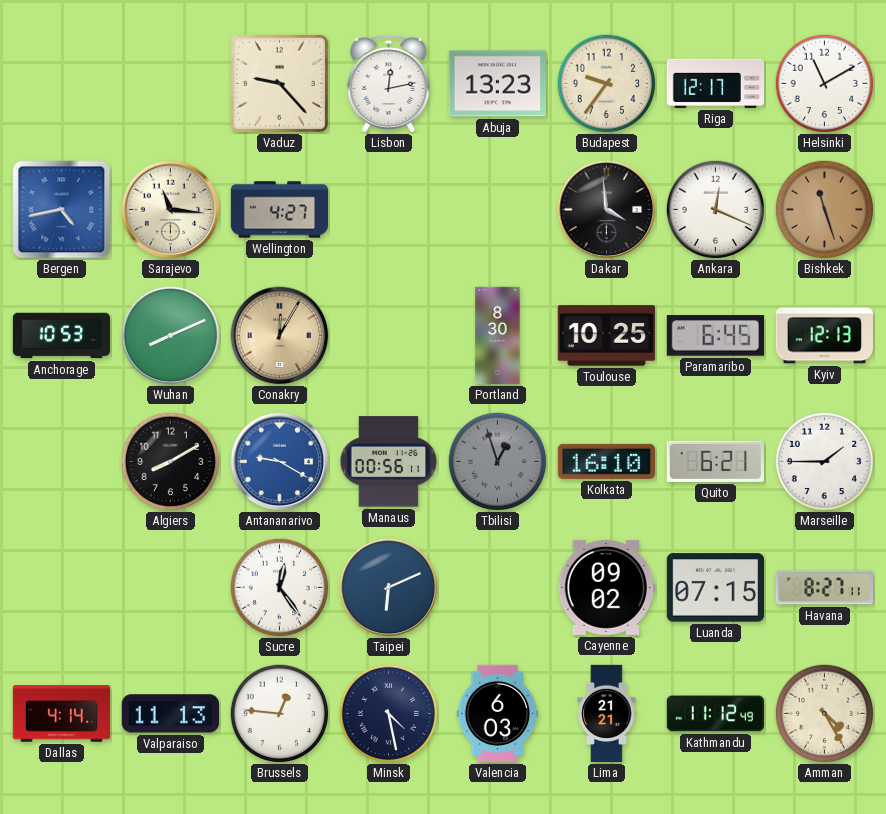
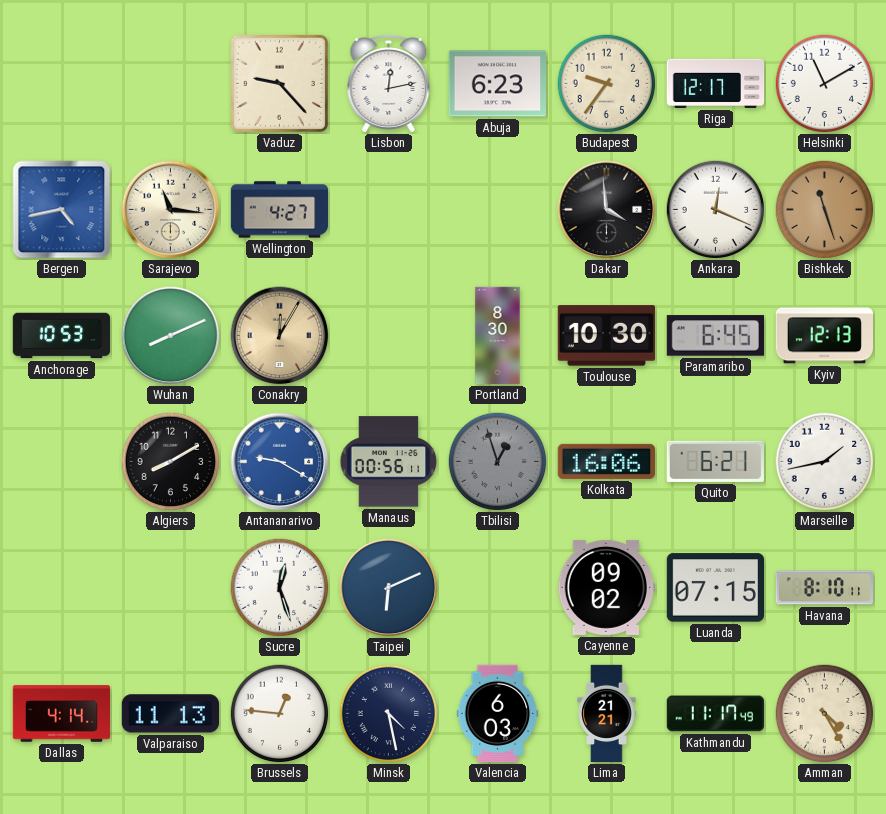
Abuja: 13:23 -> 6:23
Toulouse: 10:25 -> 10:30
Kolkata: 16:10 -> 16:06
Marseille: 1:45 -> 1:43
Sucre: 12:24 -> 12:27
Havana: 8:27 -> 8:10
Kathmandu: 11:12 -> 11:17
